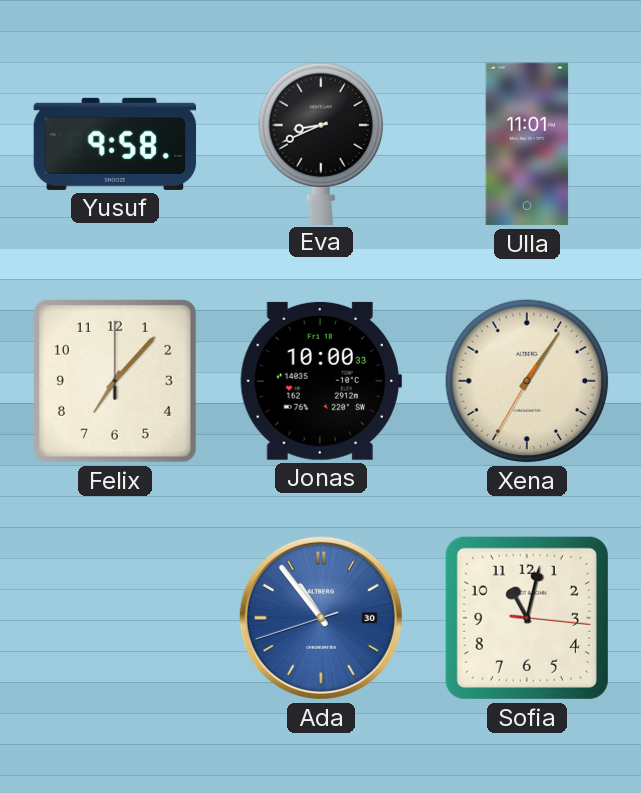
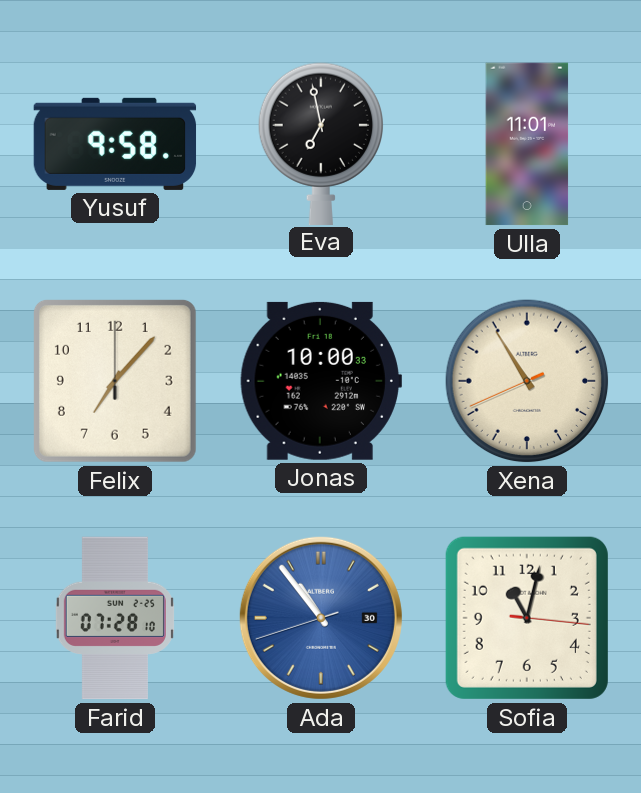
Eva: 8:41 -> 6:58
Xena: 1:05 -> 10:54
Farid: none -> 07:28
